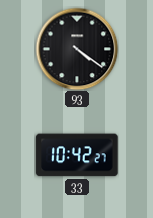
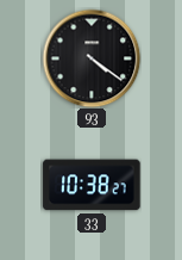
33: 10:42 -> 10:38
